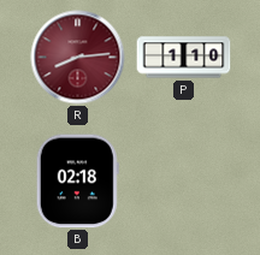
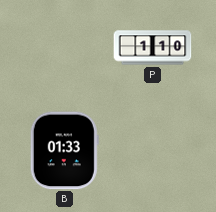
R: 8:14 -> none
B: 02:18 -> 01:33
